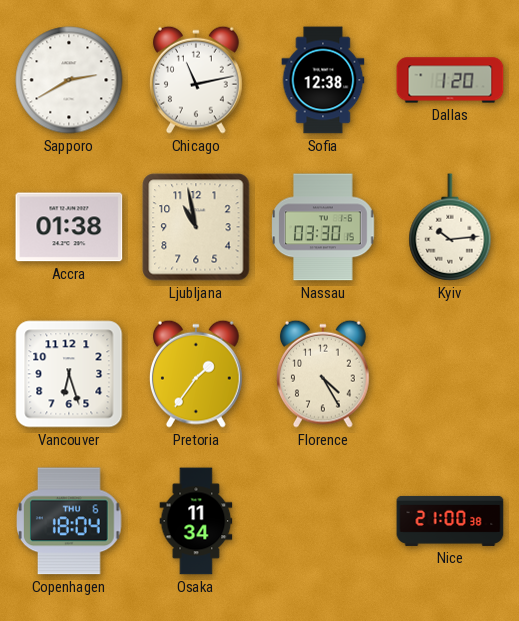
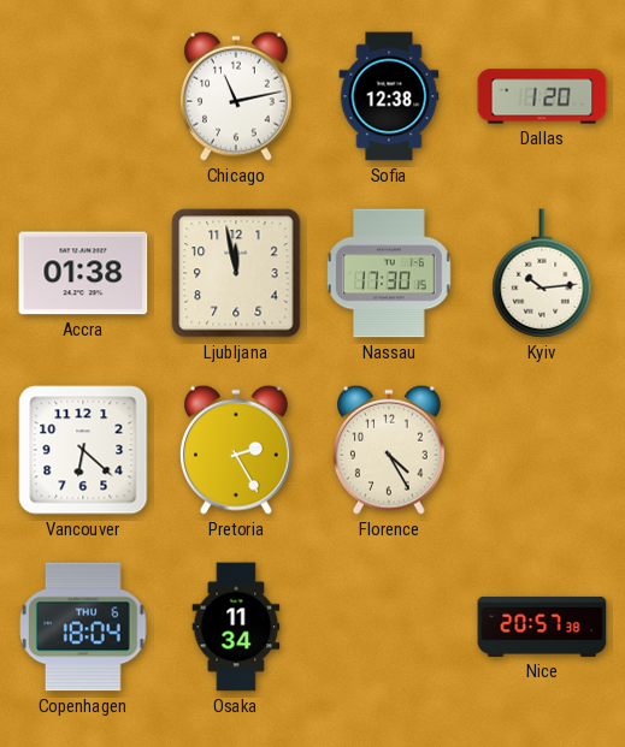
Sapporo: 2:40 -> none
Ljubljana: 10:58 -> 11:58
Nassau: 03:30 -> 17:30
Vancouver: 6:27 -> 6:22
Pretoria: 1:36 -> 2:25
Nice: 21:00 -> 20:57
